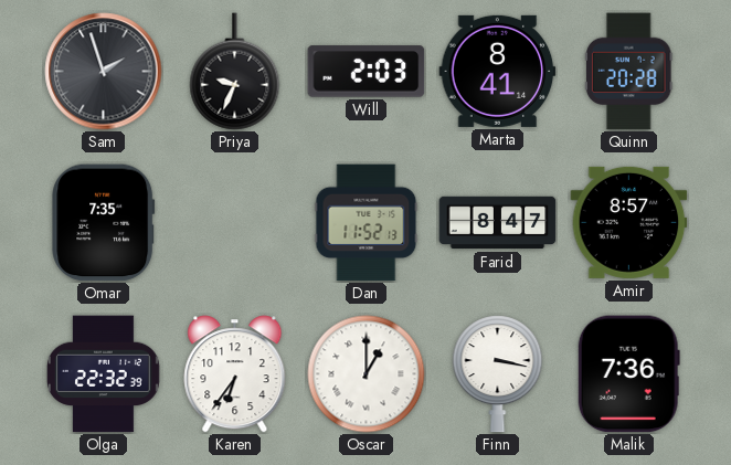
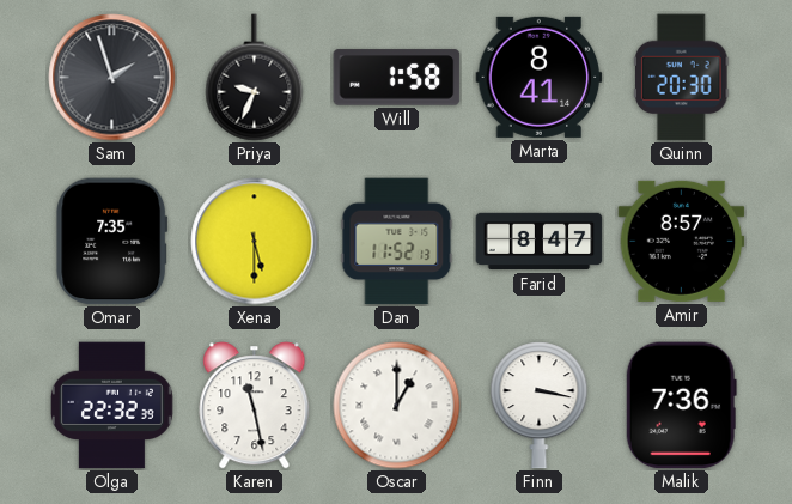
Will: 2:03 -> 1:58
Quinn: 20:28 -> 20:30
Xena: none -> 5:30
Karen: 6:36 -> 11:28
